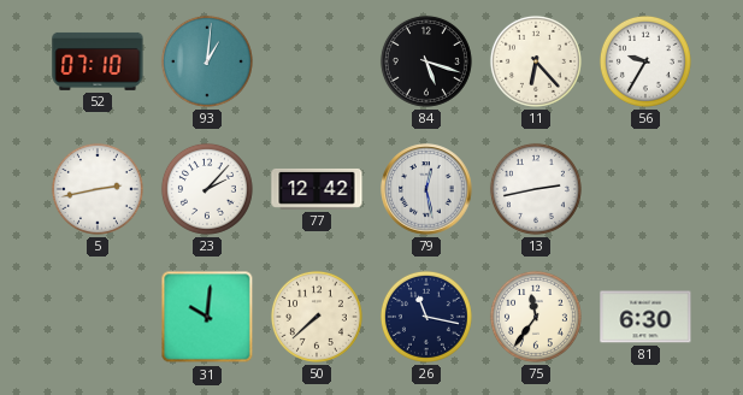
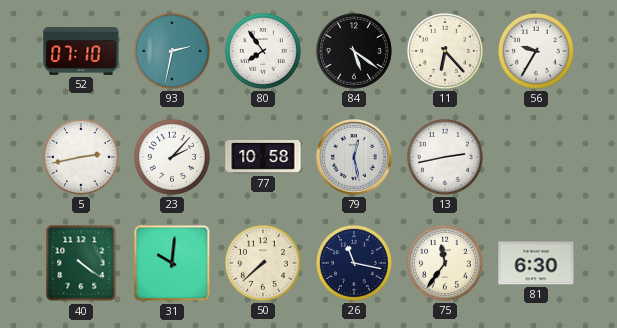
93: 1:01 -> 2:32
80: none -> 7:54
84: 5:18 -> 5:21
77: 12:42 -> 10:58
40: none -> 4:21
